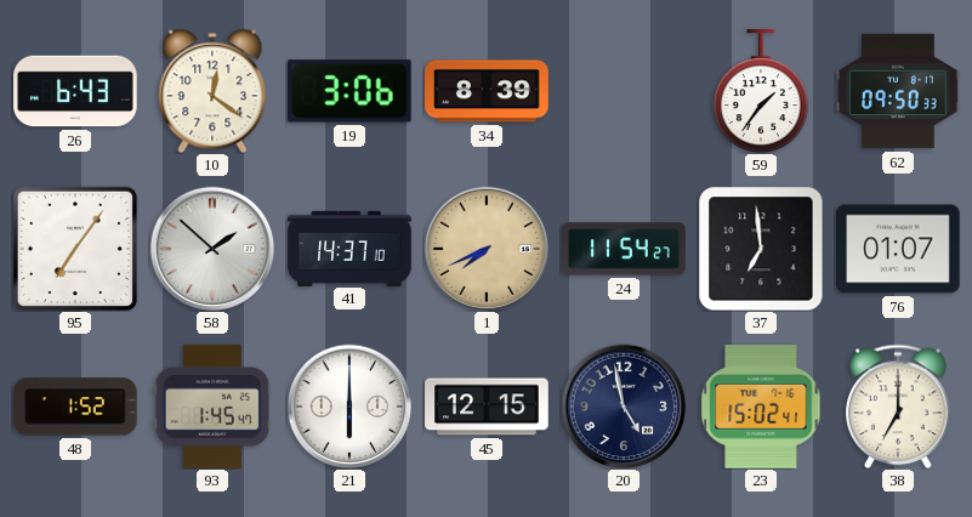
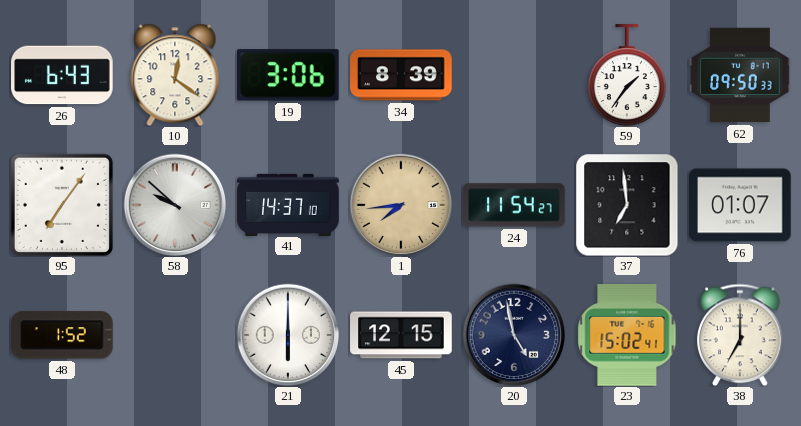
58: 1:52 -> 9:52
1: 7:41 -> 7:44
93: 1:45 -> none
